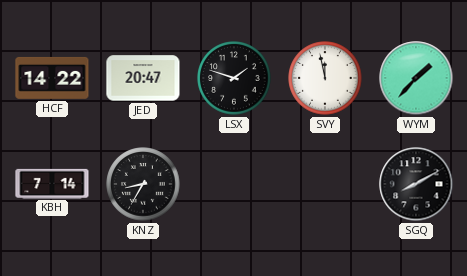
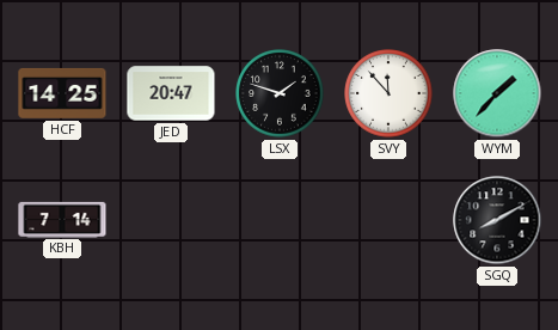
HCF: 14:22 -> 14:25
SVY: 11:58 -> 11:53
KNZ: 8:35 -> none
